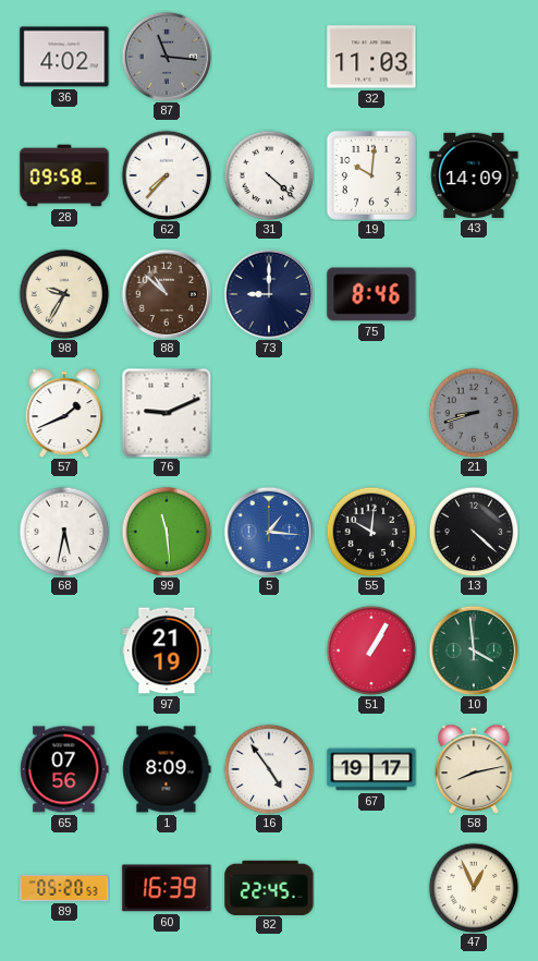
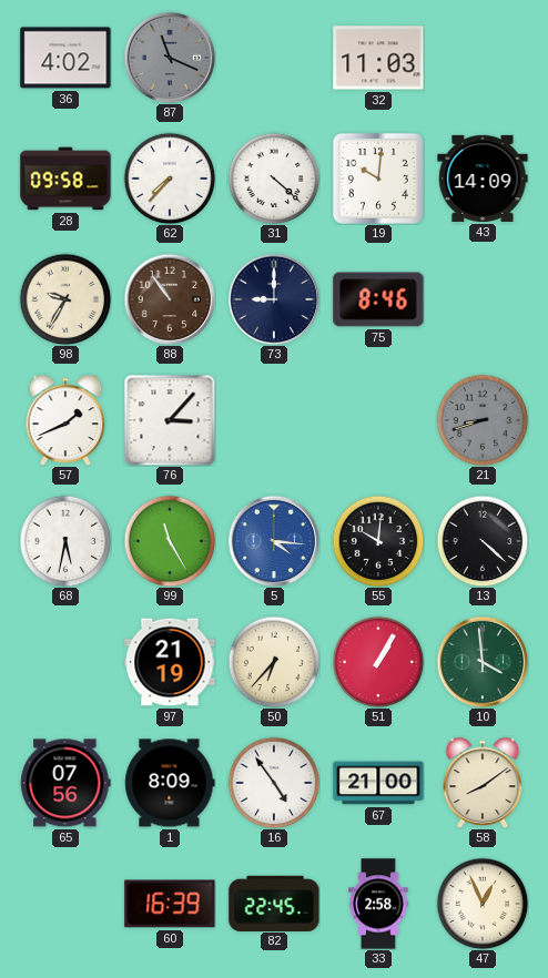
87: 11:16 -> 11:19
88: 10:52 -> 10:54
76: 9:11 -> 3:07
99: 11:29 -> 11:25
5: 1:16 -> 4:16
50: none -> 6:37
67: 19:17 -> 21:00
58: 8:13 -> 8:09
89: 05:20 -> none
33: none -> 2:58
